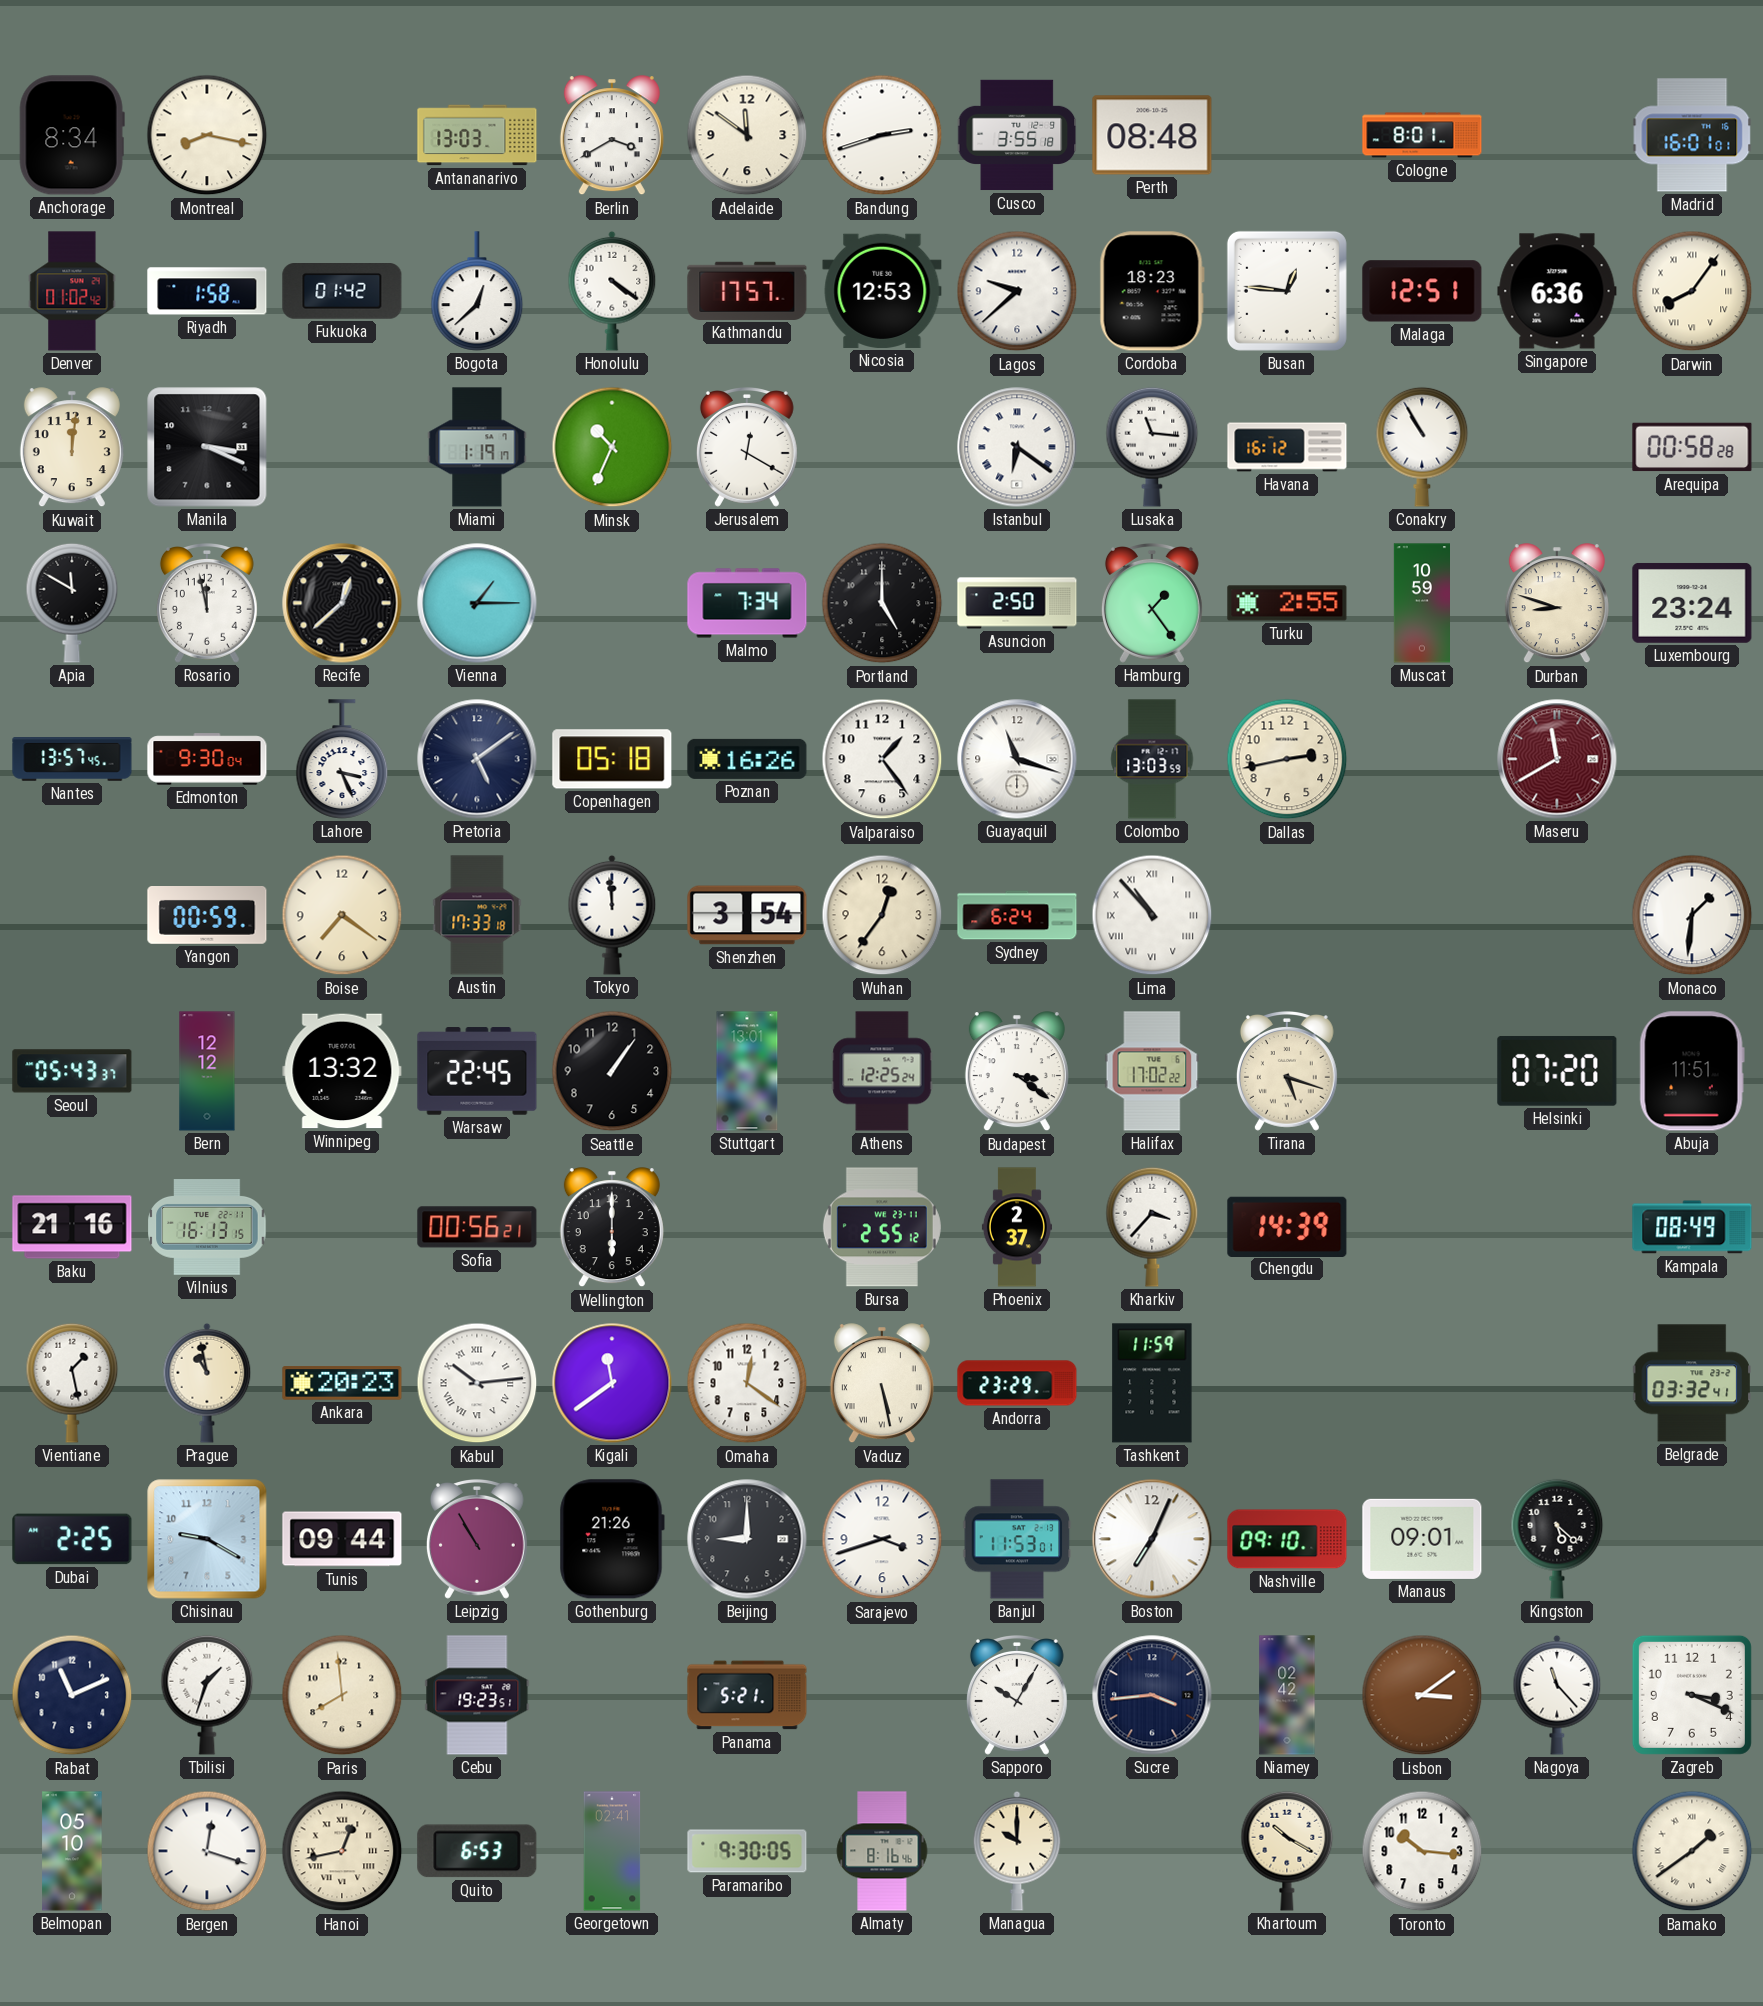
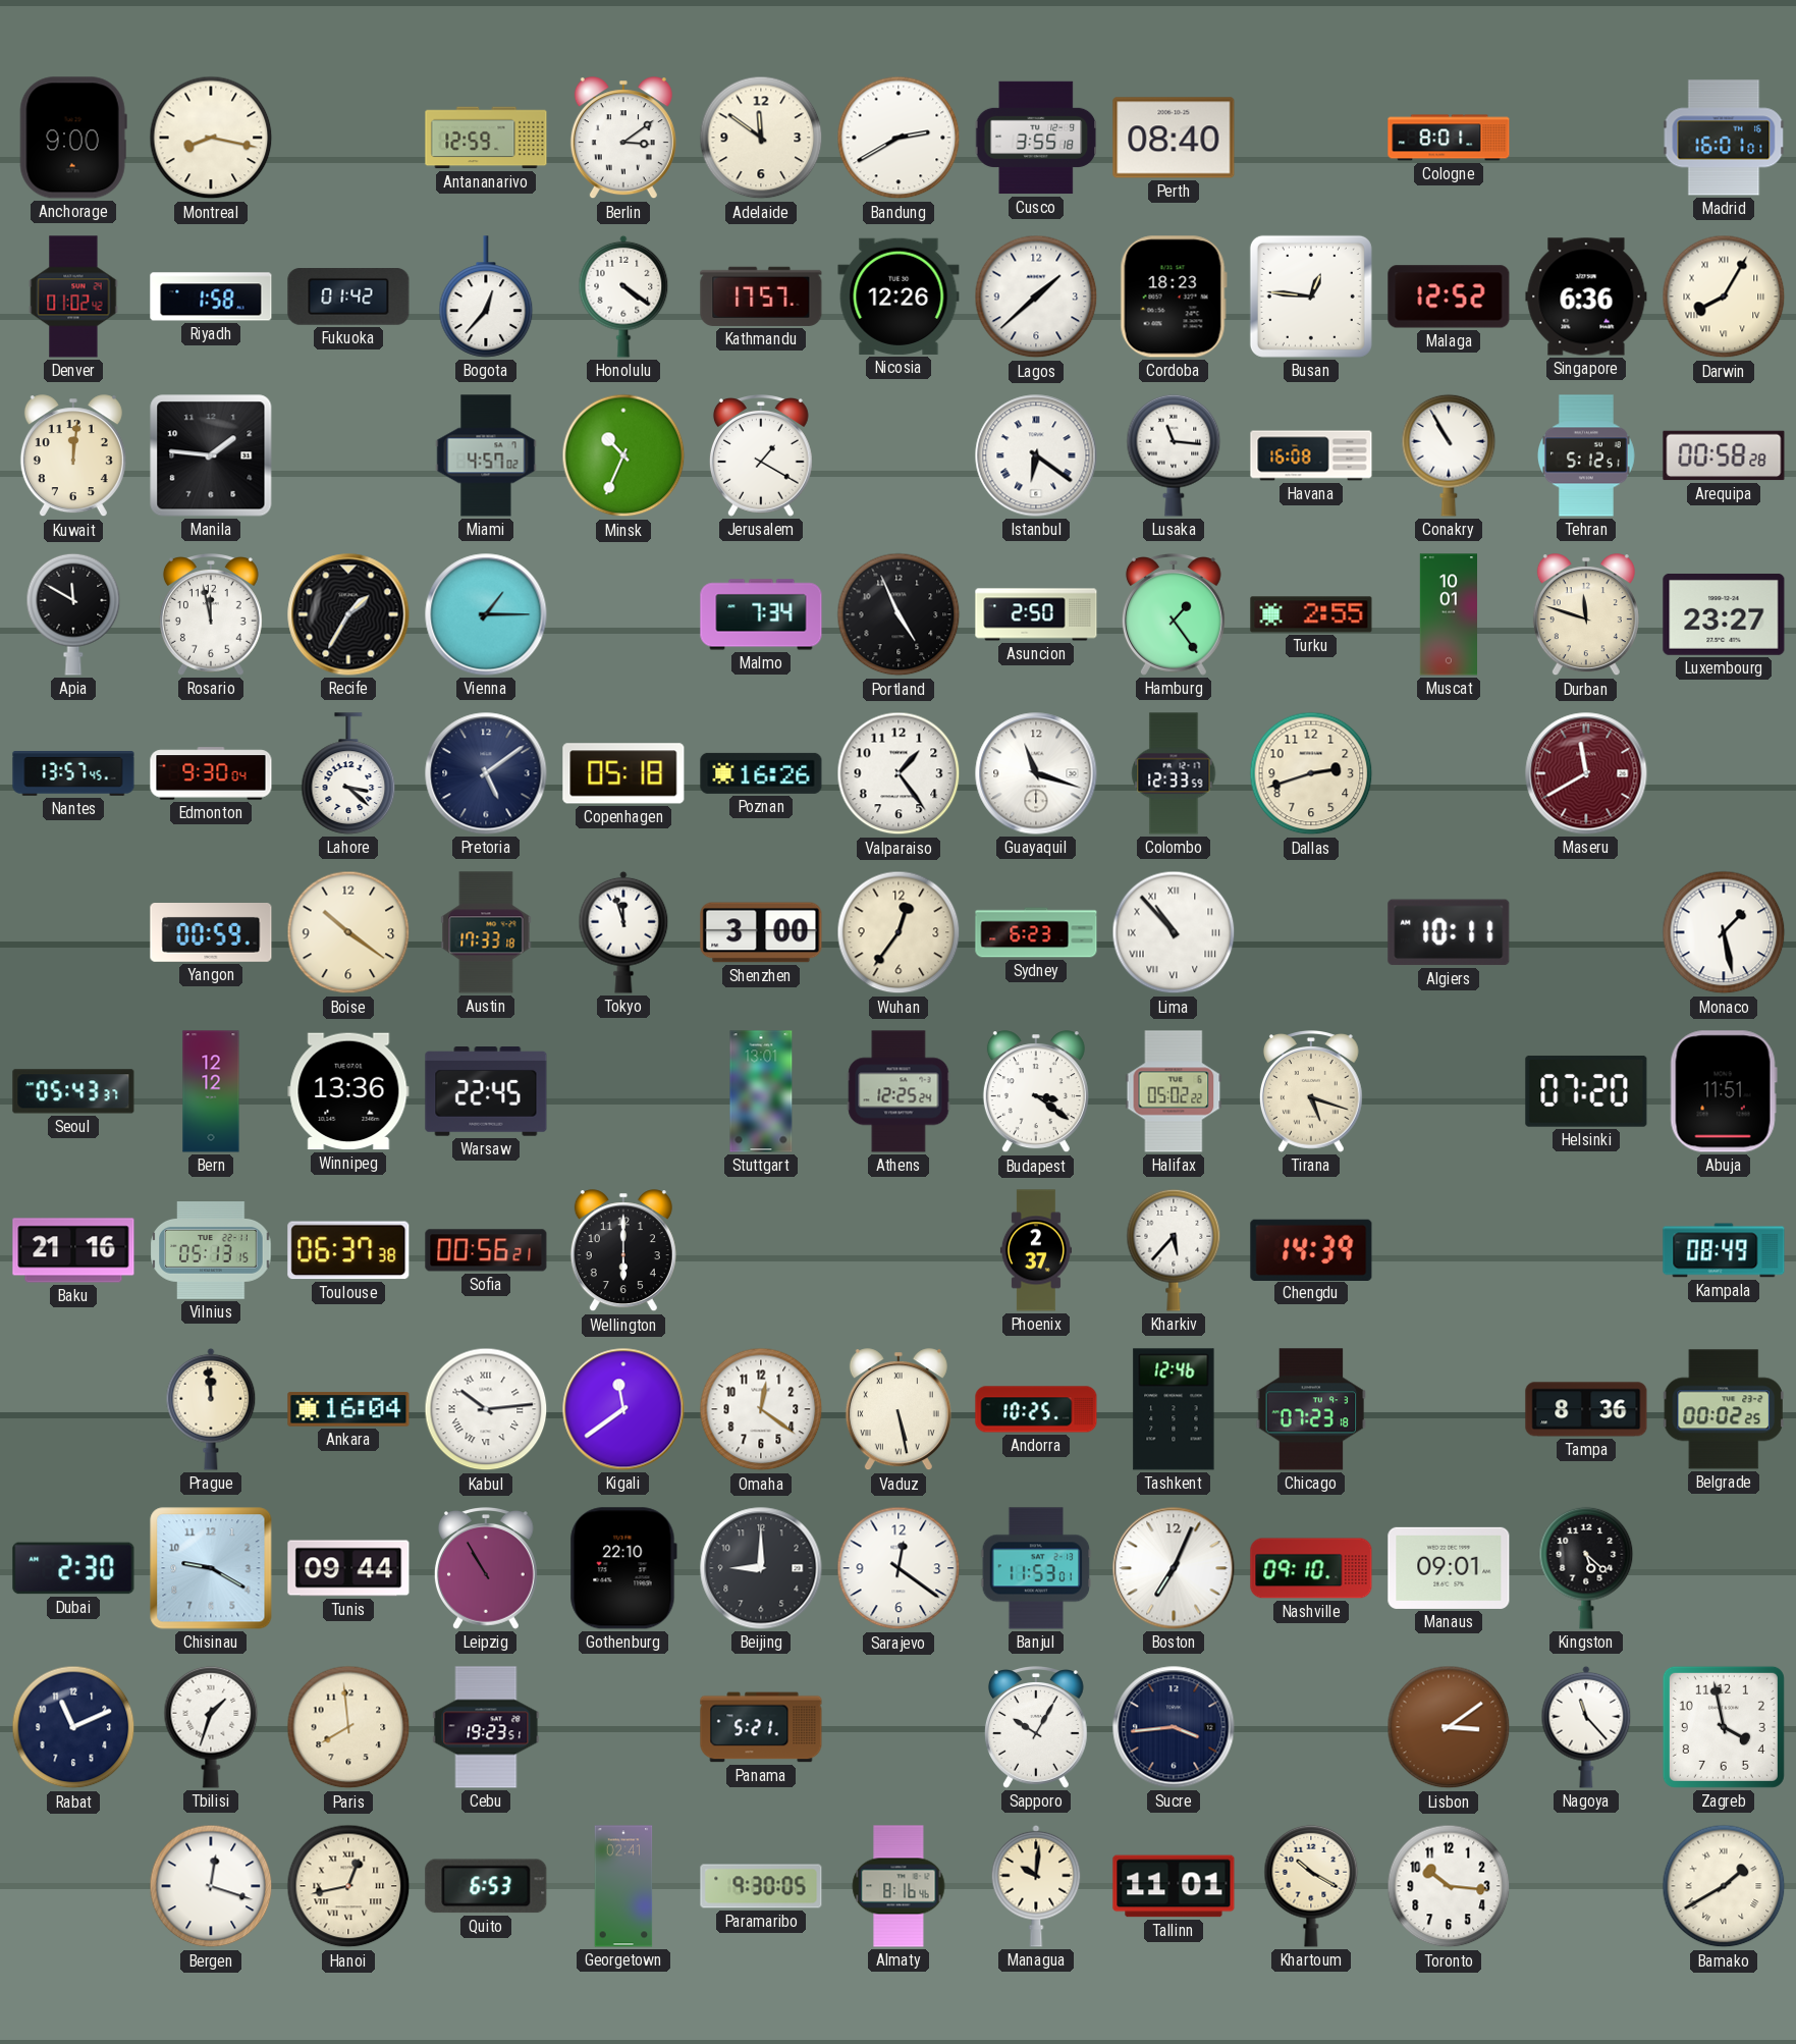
Anchorage: 8:34 -> 9:00
Antananarivo: 13:03 -> 12:59
Berlin: 3:40 -> 3:09
Bandung: 2:42 -> 2:40
Perth: 08:48 -> 08:40
Bogota: 12:38 -> 12:37
Nicosia: 12:53 -> 12:26
Lagos: 9:38 -> 1:38
Malaga: 12:51 -> 12:52
Darwin: 8:06 -> 8:05
Manila: 3:19 -> 1:46
Miami: 1:19 -> 4:57
Jerusalem: 12:20 -> 1:20
Havana: 16:12 -> 16:08
Tehran: none -> 5:12
Recife: 12:38 -> 1:35
Portland: 5:00 -> 4:56
Muscat: 10:59 -> 10:01
Durban: 8:48 -> 11:48
Luxembourg: 23:24 -> 23:27
Lahore: 3:26 -> 3:22
Colombo: 13:03 -> 12:33
Dallas: 2:43 -> 2:42
Boise: 7:21 -> 10:21
Tokyo: 11:59 -> 11:57
Shenzhen: 3:54 -> 3:00
Sydney: 6:24 -> 6:23
Algiers: none -> 10:11
Monaco: 1:31 -> 1:28
Winnipeg: 13:32 -> 13:36
Seattle: 1:06 -> none
Halifax: 17:02 -> 05:02
Vilnius: 16:13 -> 05:13
Toulouse: none -> 06:37
Bursa: 2:55 -> none
Kharkiv: 3:37 -> 5:37
Vientiane: 1:28 -> none
Prague: 10:58 -> 11:59
Ankara: 20:23 -> 16:04
Andorra: 23:29 -> 10:25
Tashkent: 11:59 -> 12:46
Chicago: none -> 07:23
Tampa: none -> 8:36
Belgrade: 03:32 -> 00:02
Dubai: 2:25 -> 2:30
Gothenburg: 21:26 -> 22:10
Sarajevo: 3:42 -> 12:21
Niamey: 02:42 -> none
Zagreb: 3:19 -> 3:58
Belmopan: 05:10 -> none
Managua: 10:00 -> 10:01
Tallinn: none -> 11:01
Bamako: 1:39 -> 1:40
